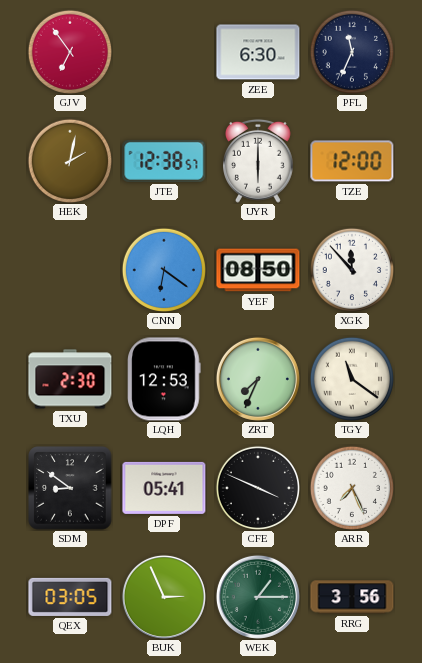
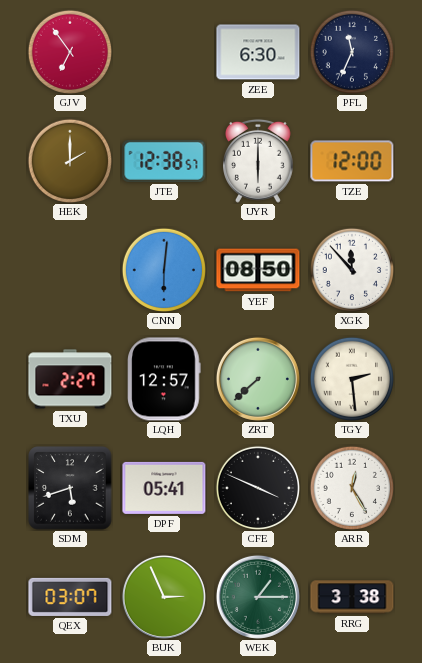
HEK: 2:02 -> 2:00
CNN: 6:21 -> 6:01
TXU: 2:30 -> 2:27
LQH: 12:53 -> 12:57
ZRT: 7:34 -> 7:38
TGY: 11:21 -> 2:29
SDM: 8:51 -> 5:42
ARR: 7:26 -> 12:25
QEX: 03:05 -> 03:07
RRG: 3:56 -> 3:38
